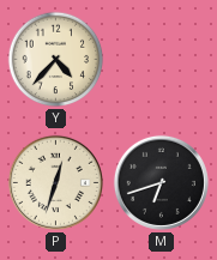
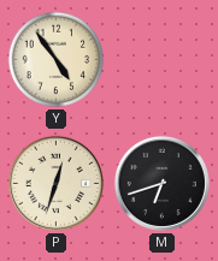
Y: 4:37 -> 4:54
